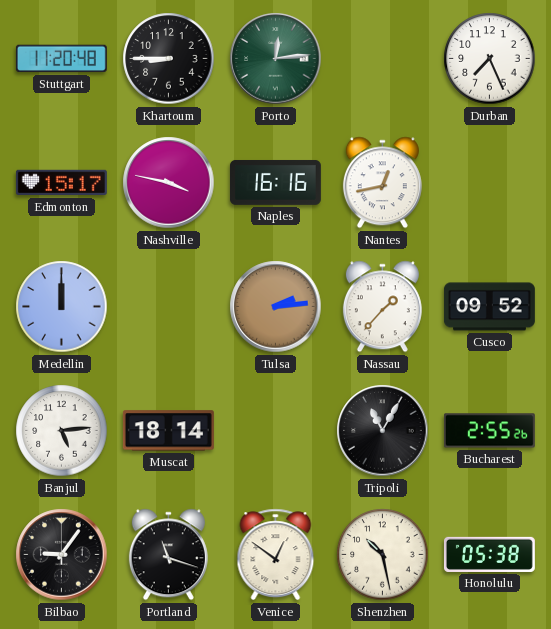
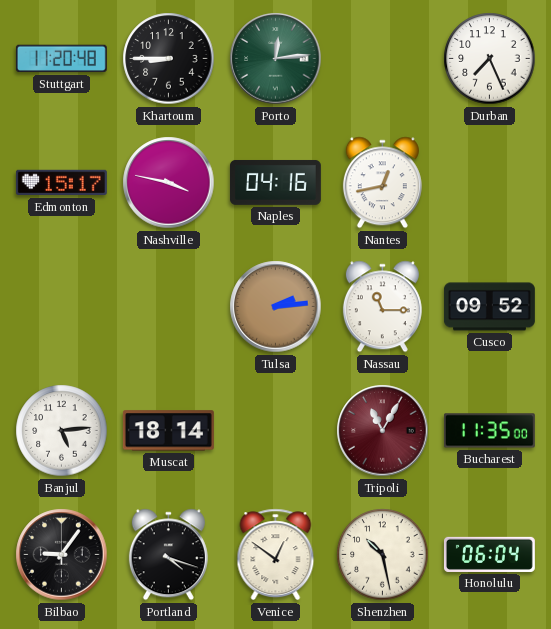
Naples: 16:16 -> 04:16
Medellin: 12:00 -> none
Nassau: 1:37 -> 11:15
Tripoli dial: black -> burgundy
Bucharest: 2:55 -> 11:35
Portland: 11:18 -> 4:18
Honolulu: 05:38 -> 06:04
